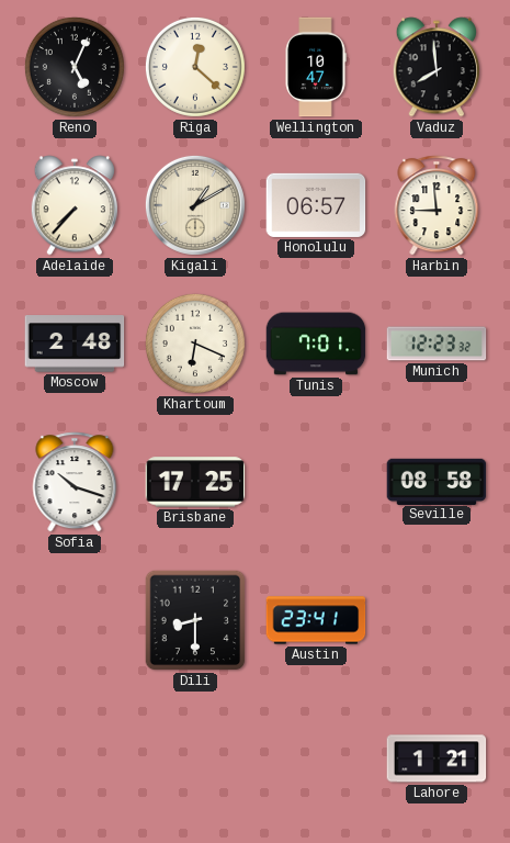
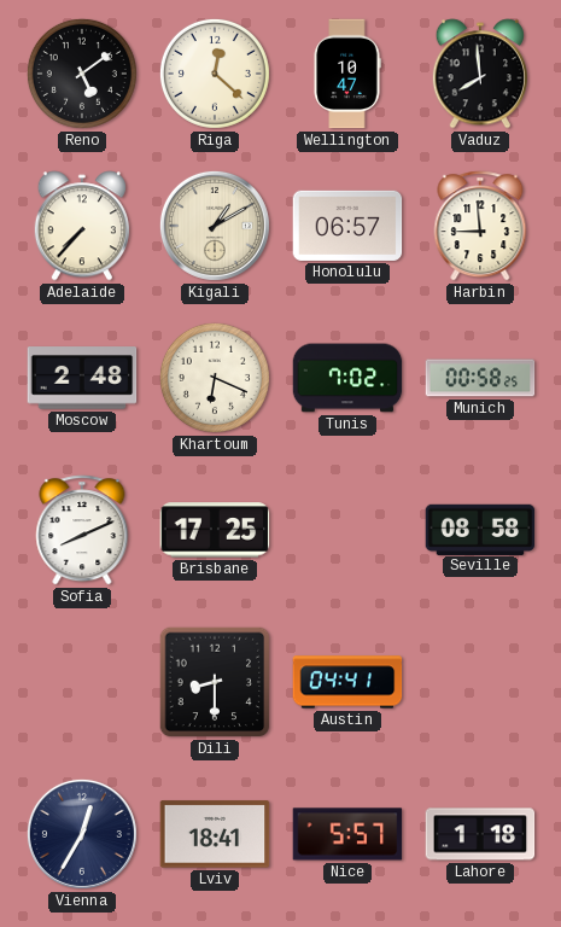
Reno: 5:04 -> 5:09
Tunis: 7:01 -> 7:02
Munich: 12:23 -> 00:58
Sofia: 10:18 -> 8:11
Austin: 23:41 -> 04:41
Vienna: none -> 12:35
Lviv: none -> 18:41
Nice: none -> 5:57
Lahore: 1:21 -> 1:18
